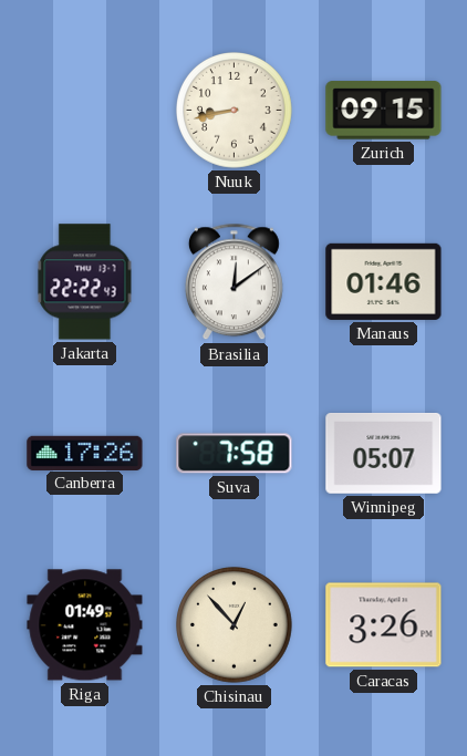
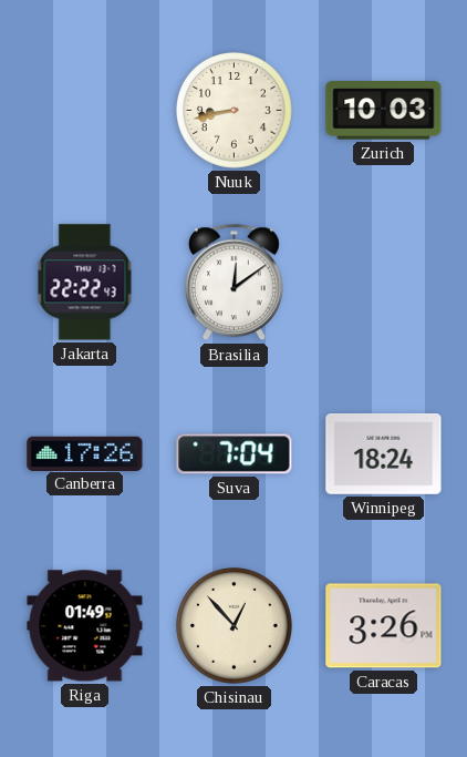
Zurich: 09:15 -> 10:03
Manaus: 01:46 -> none
Suva: 7:58 -> 7:04
Winnipeg: 05:07 -> 18:24
